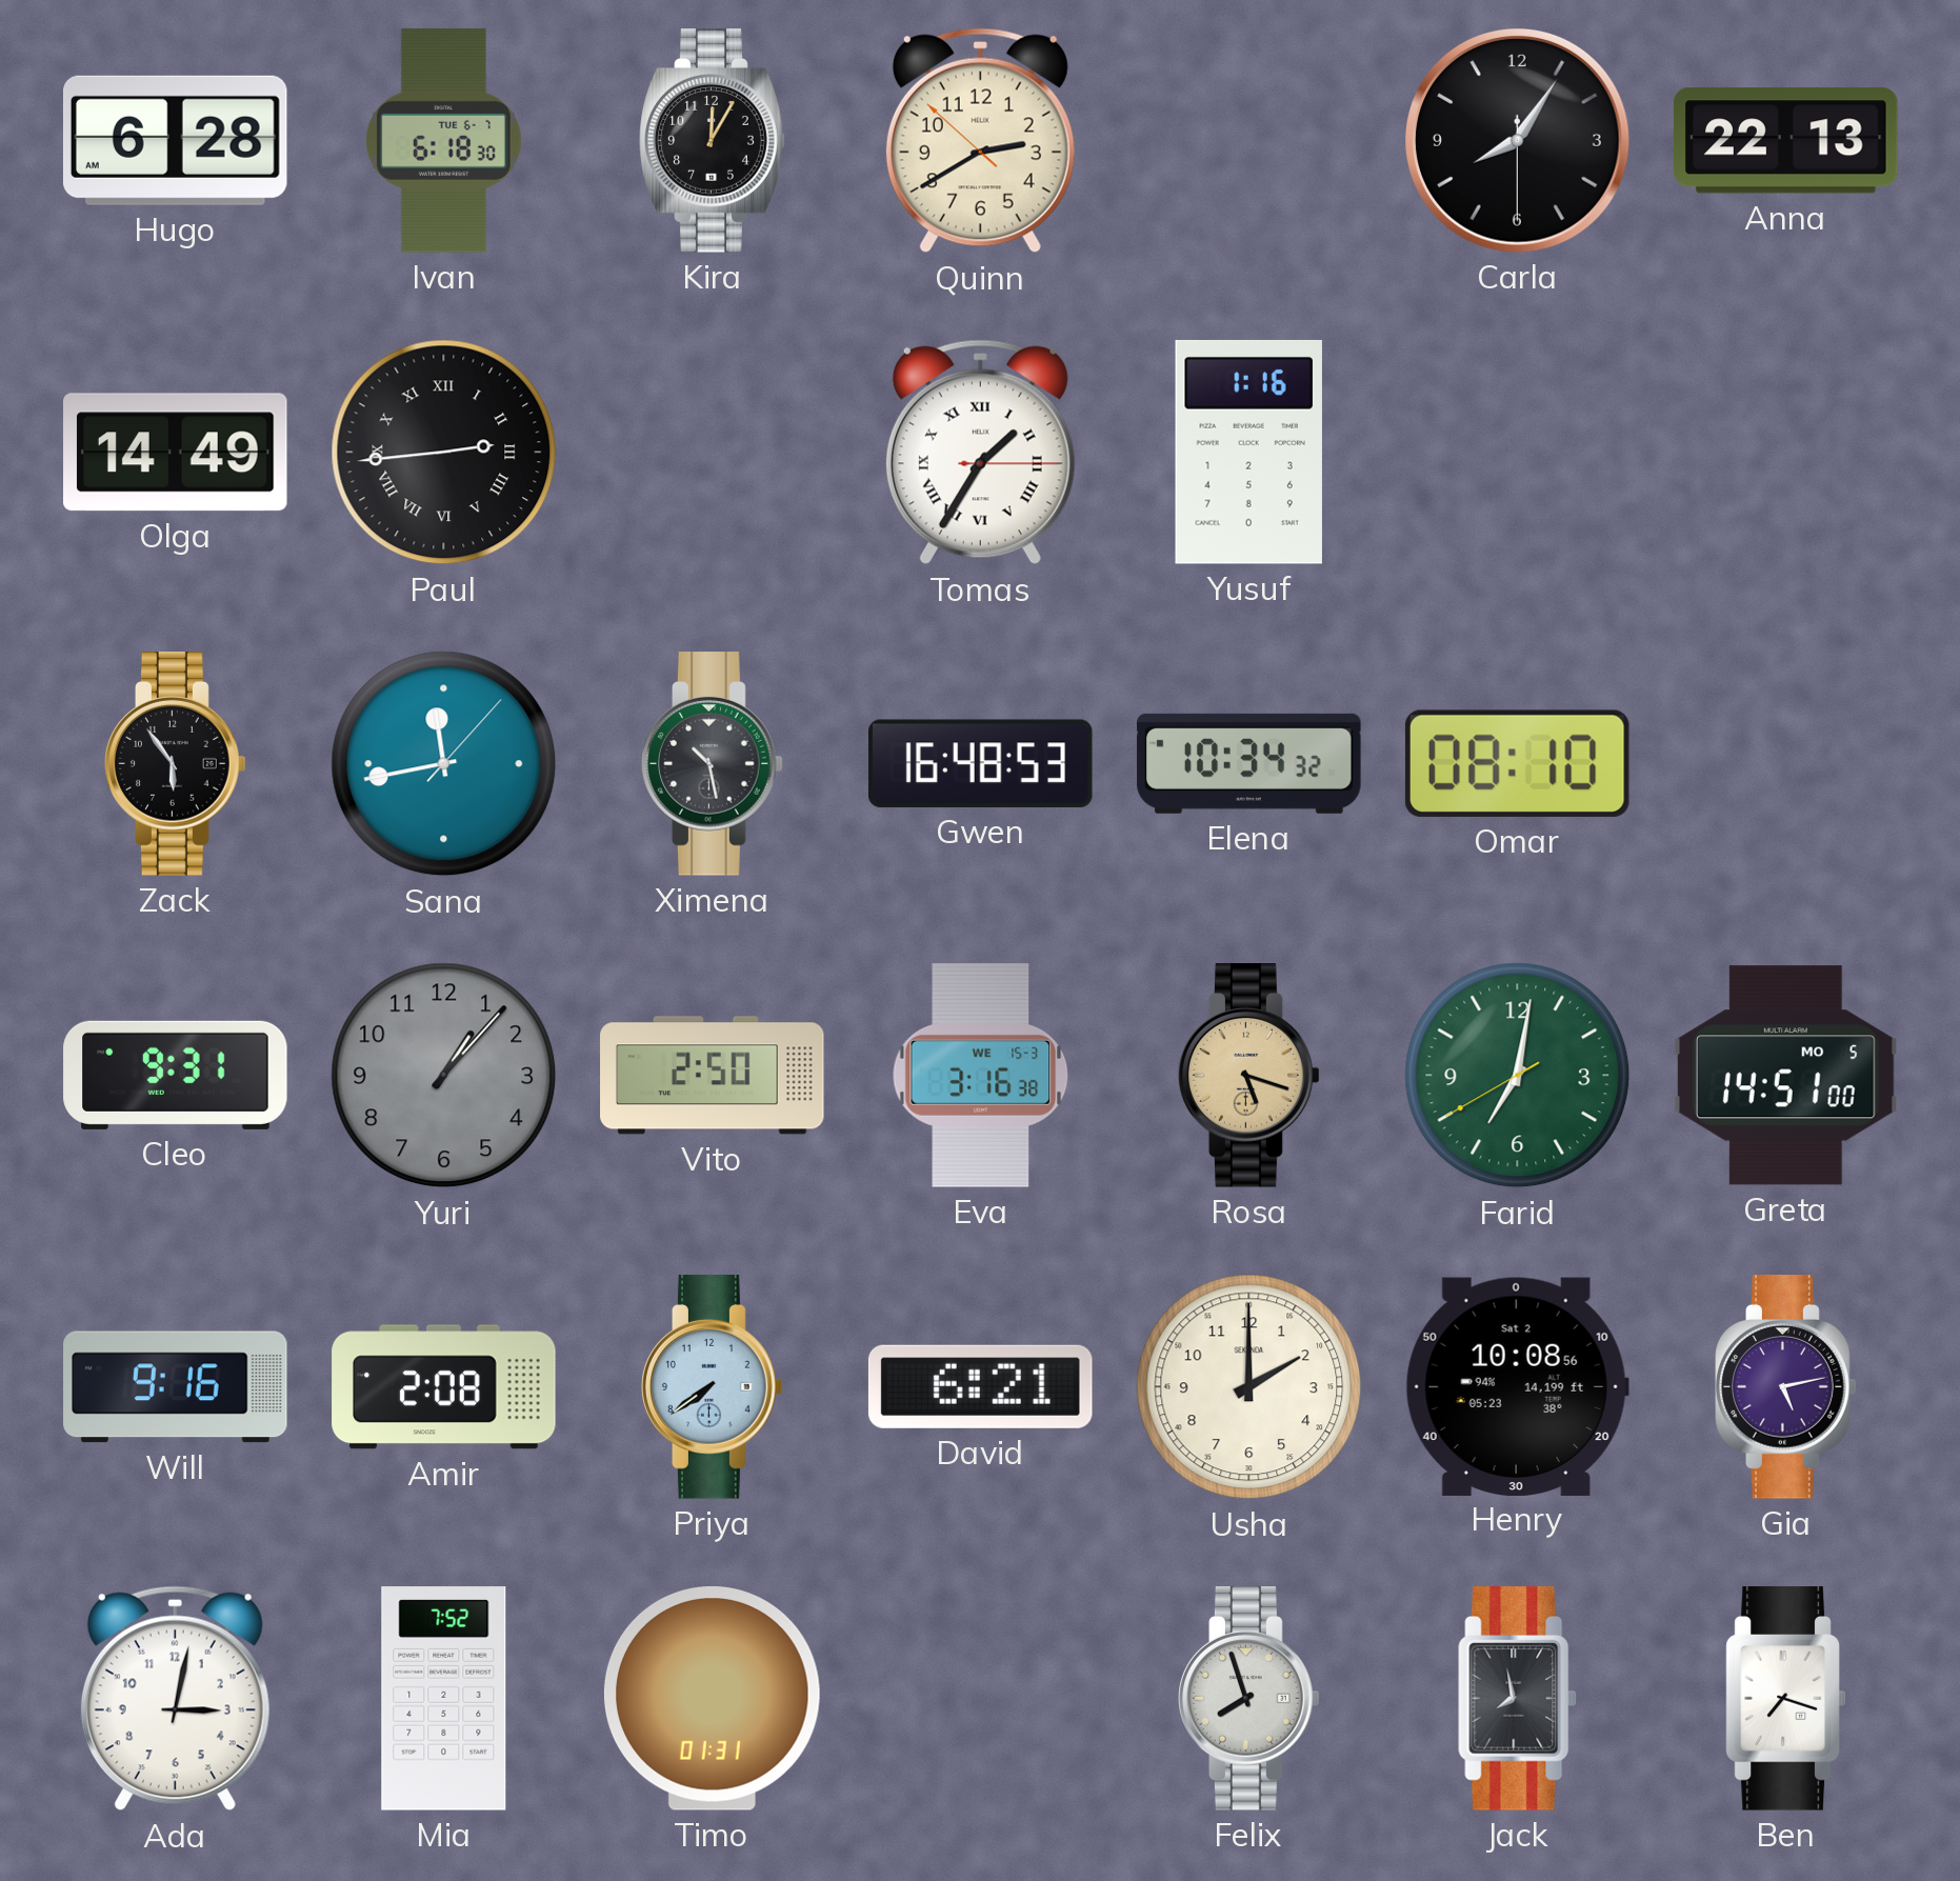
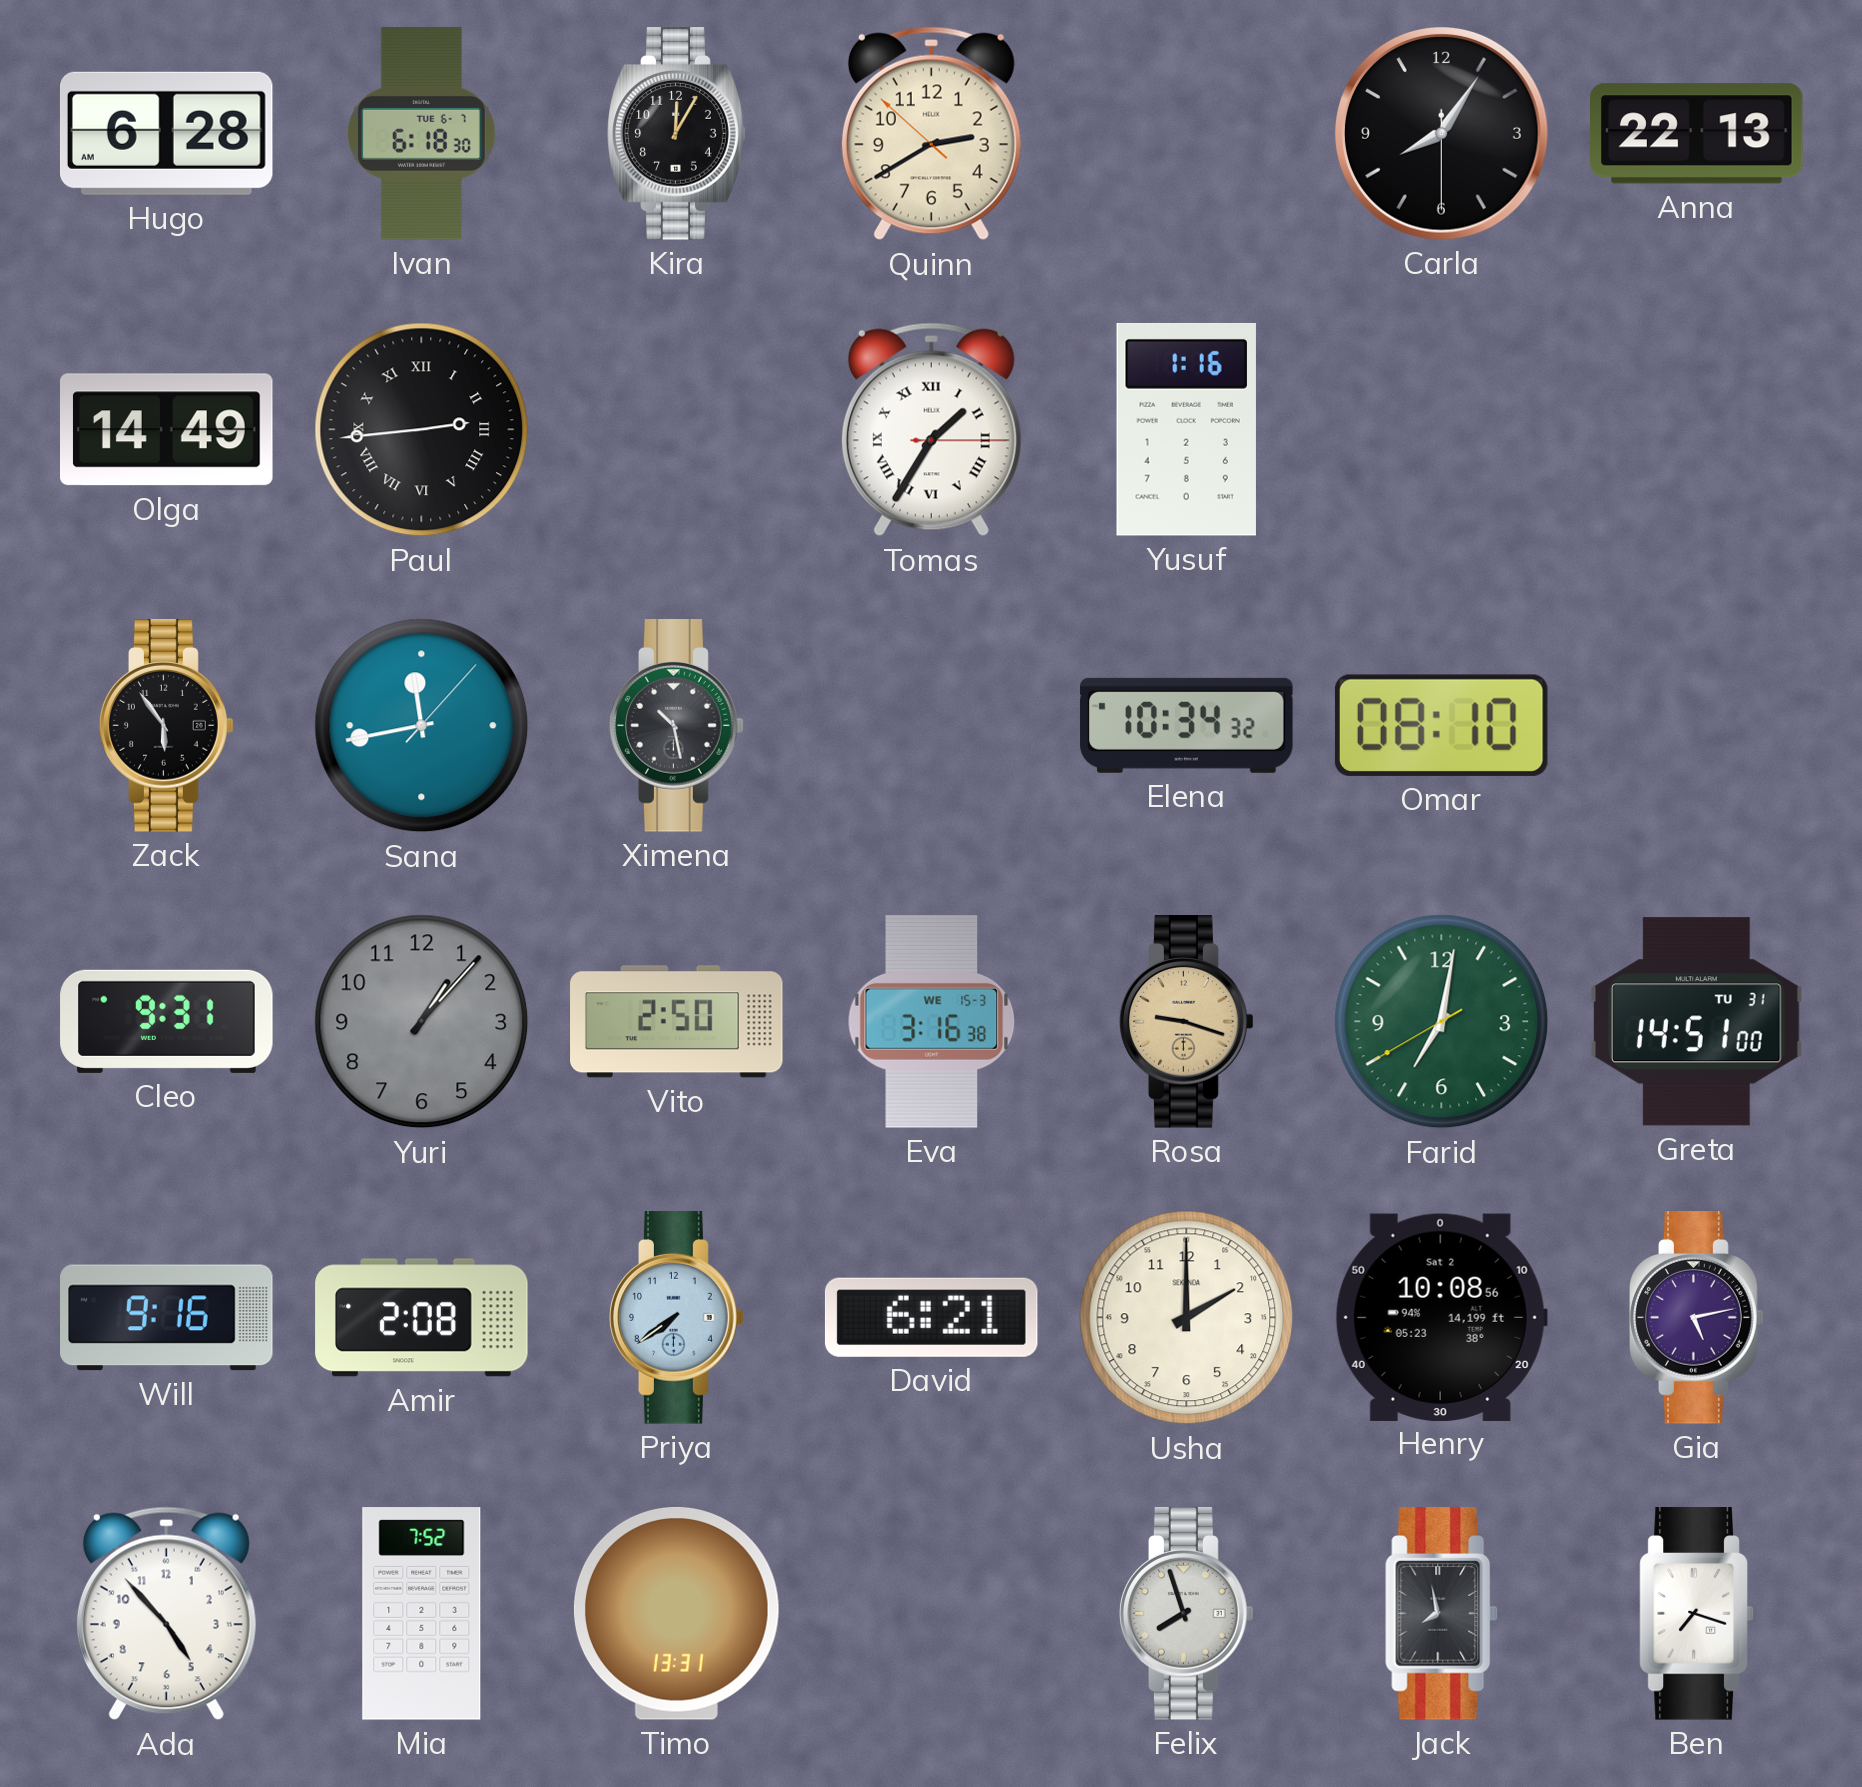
Gwen: 16:48 -> none
Rosa: 5:18 -> 9:18
Greta date: MO 5 -> TU 31
Ada: 3:02 -> 4:53
Timo: 01:31 -> 13:31
